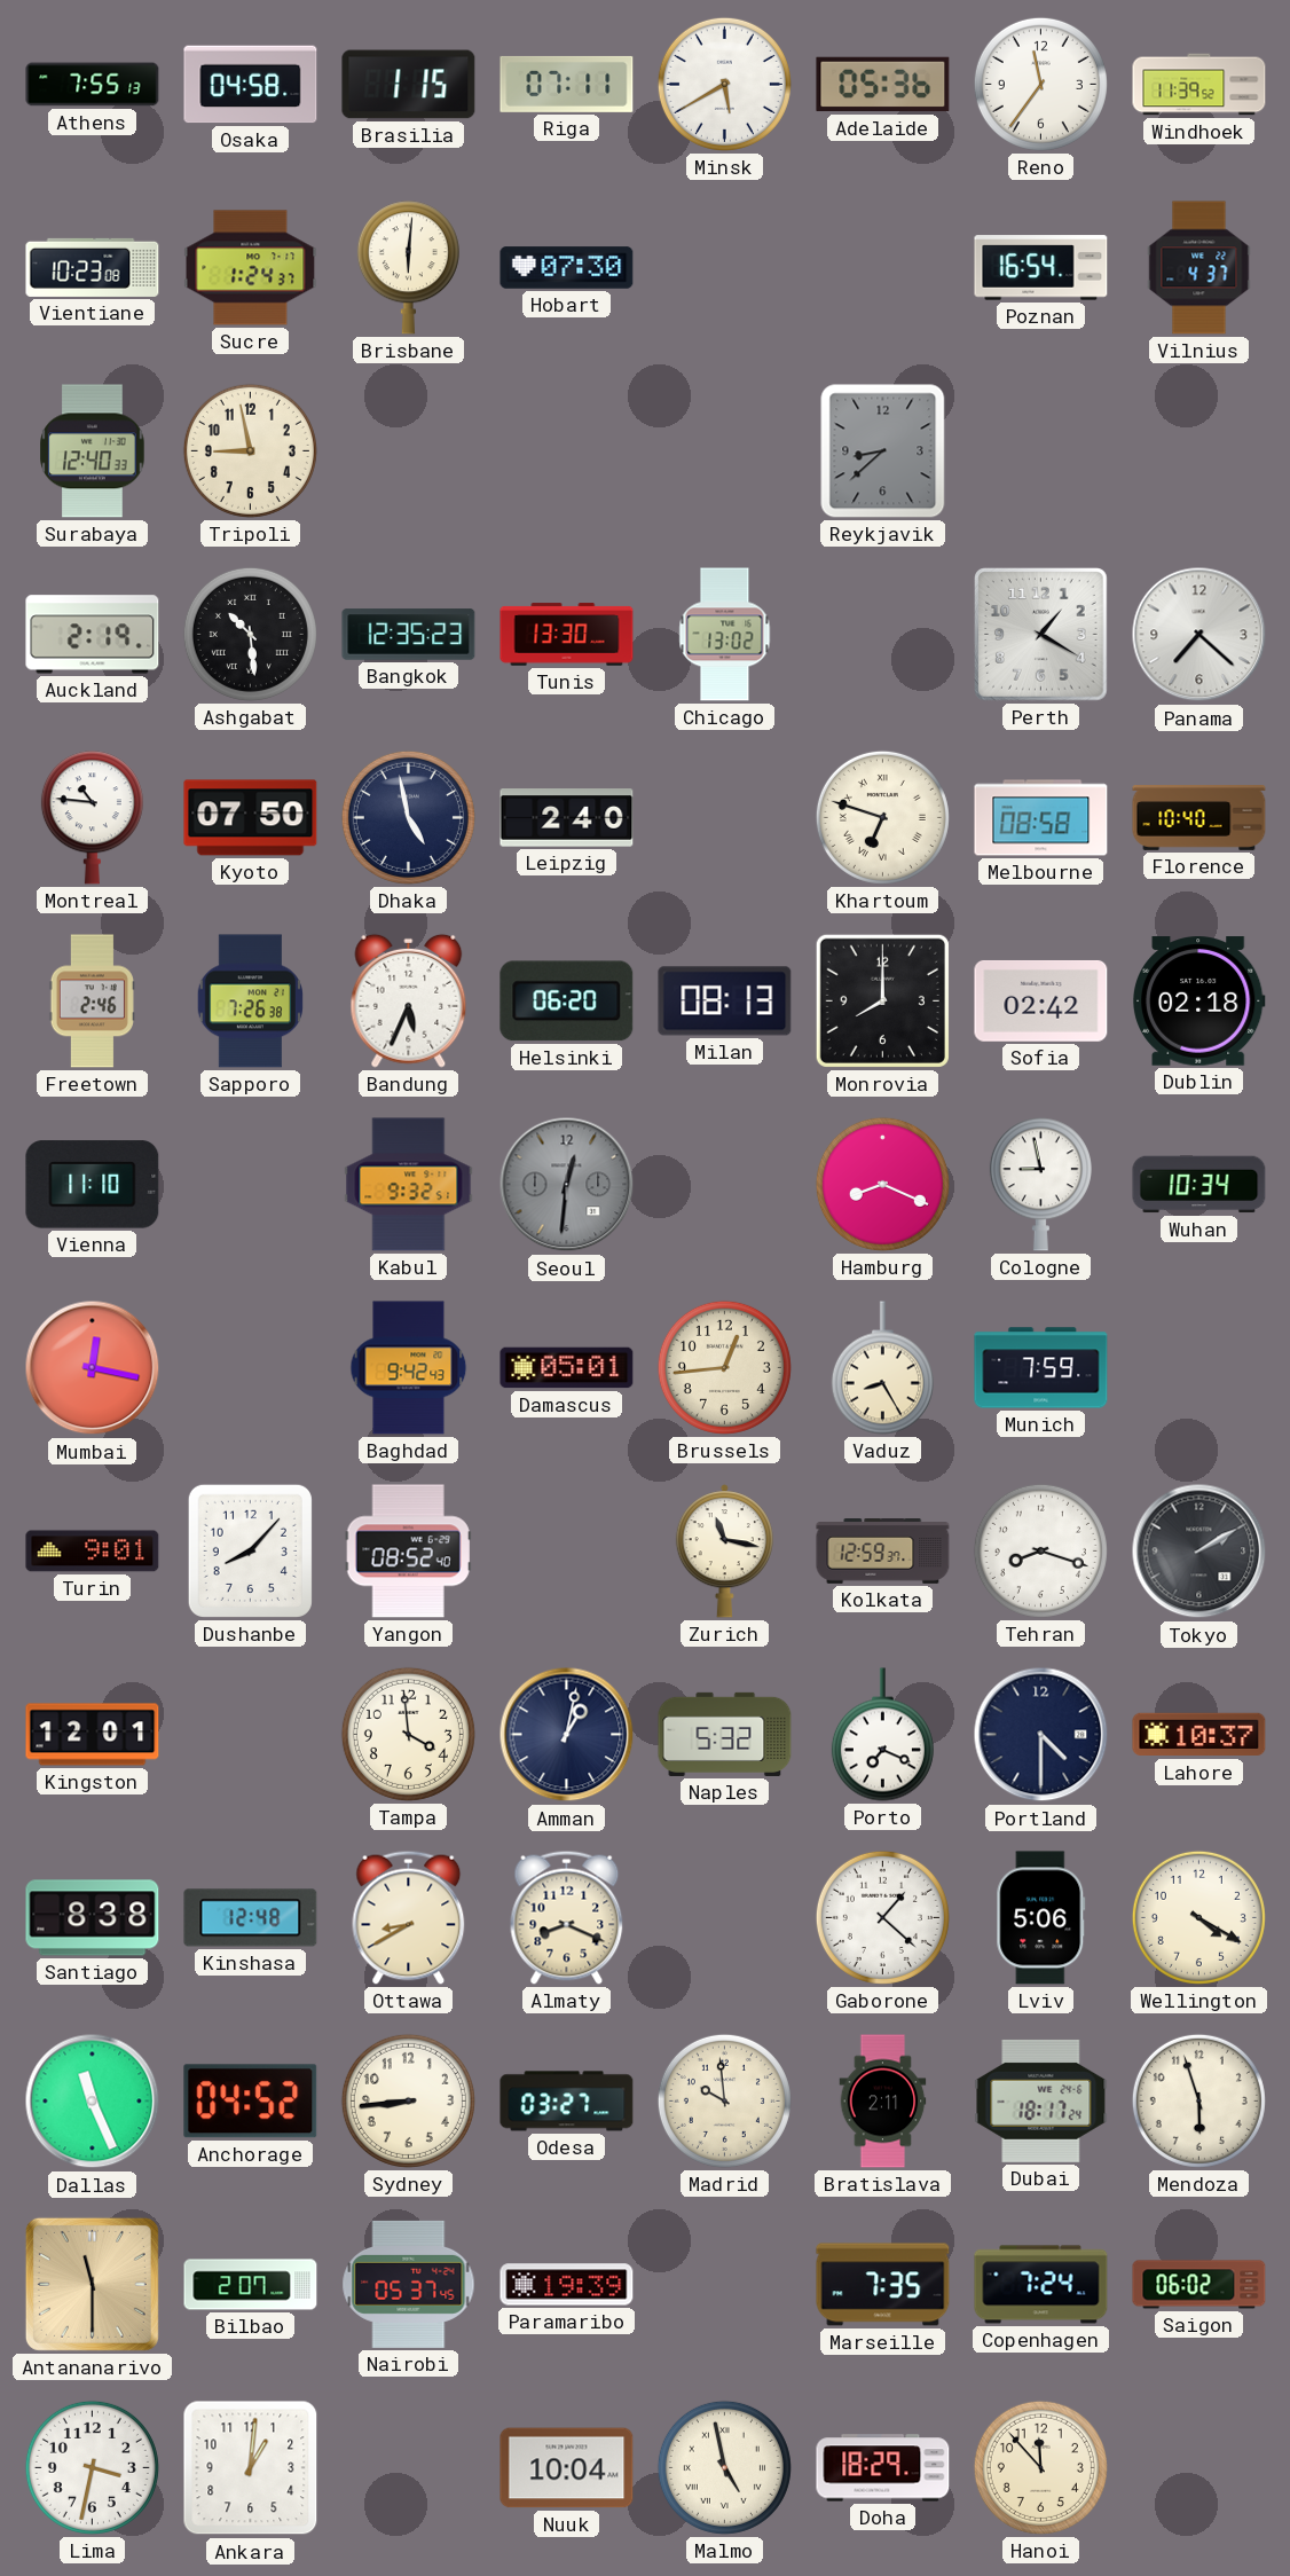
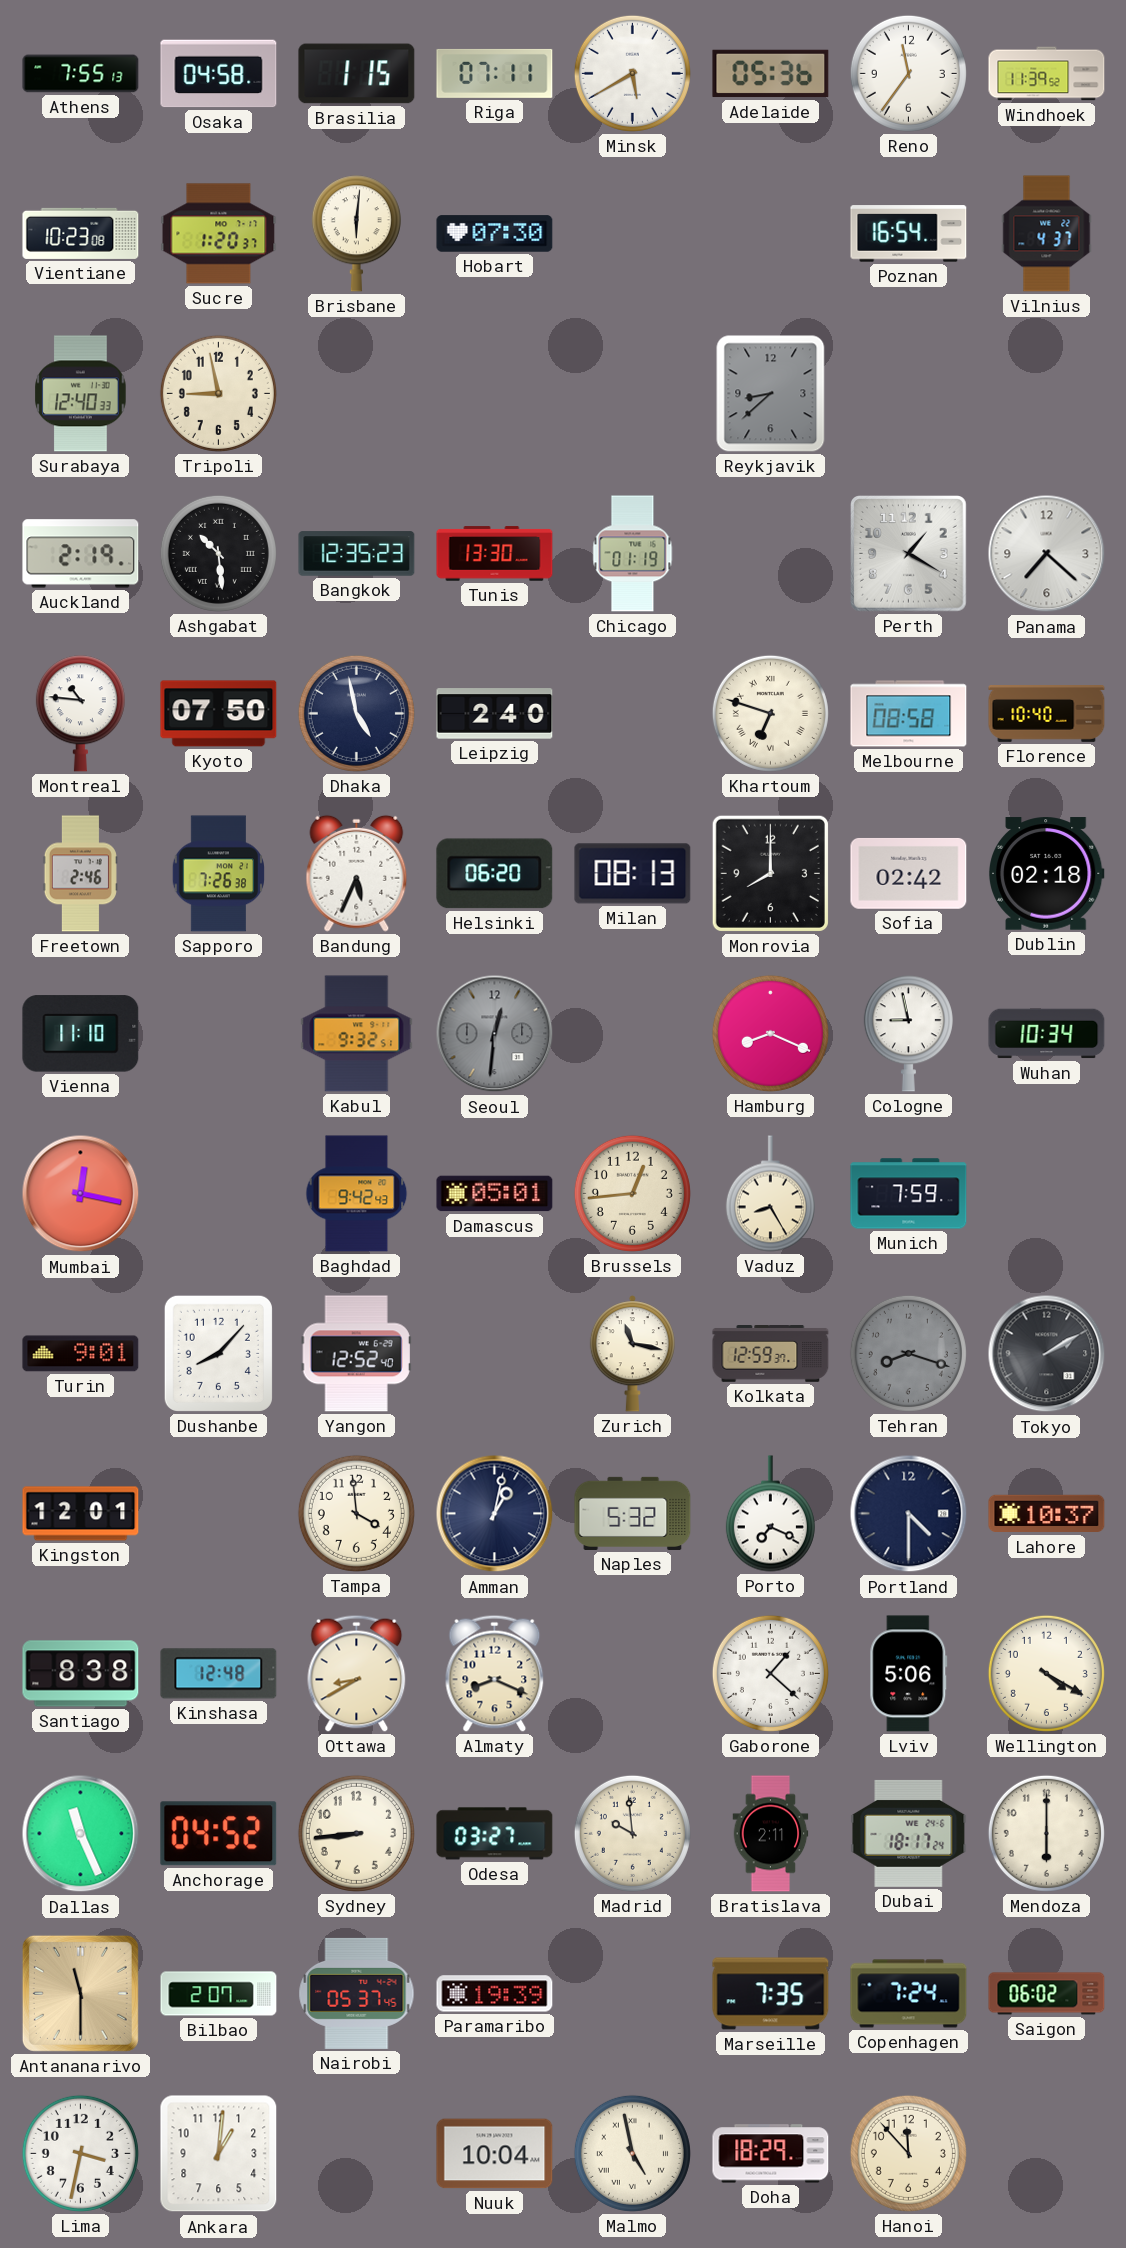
Sucre: 1:24 -> 1:20
Chicago: 13:02 -> 01:19
Yangon: 08:52 -> 12:52
Tehran dial: white -> grey
Mendoza: 5:57 -> 6:00
